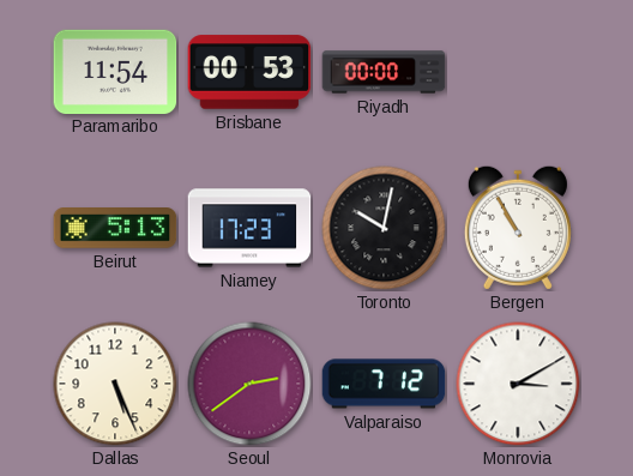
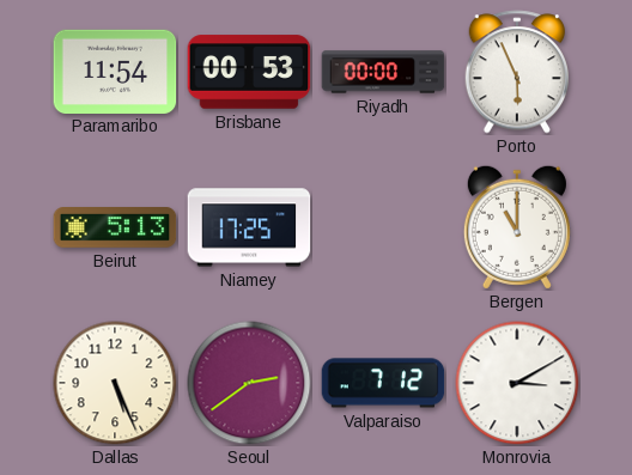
Porto: none -> 5:56
Niamey: 17:23 -> 17:25
Toronto: 10:02 -> none
Bergen: 10:55 -> 11:00
